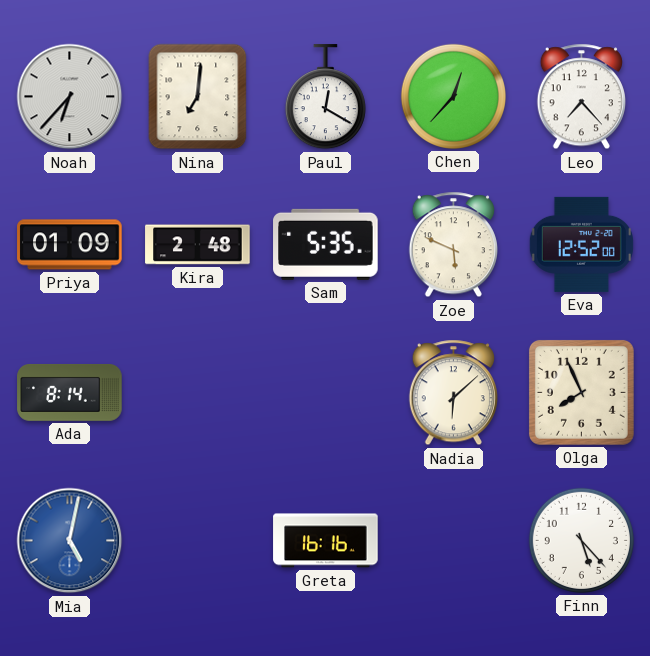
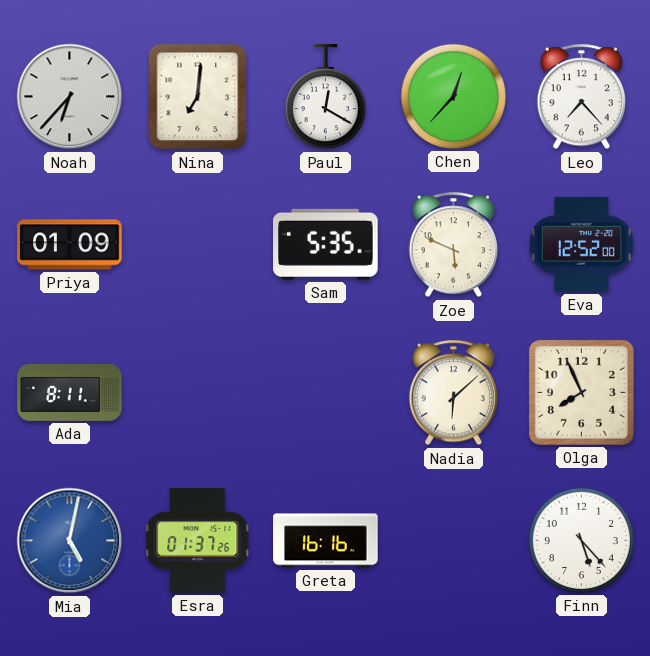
Kira: 2:48 -> none
Ada: 8:14 -> 8:11
Esra: none -> 01:37
